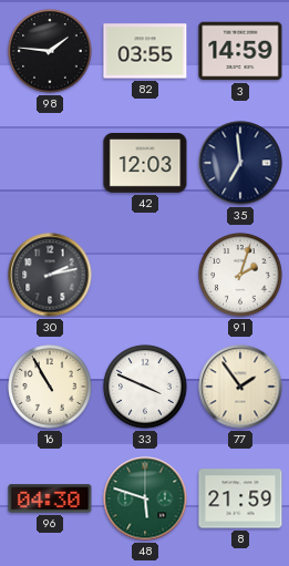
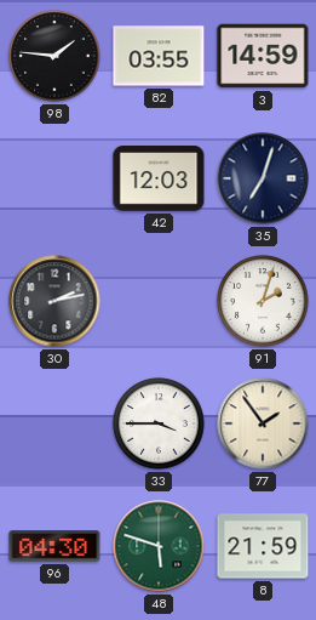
35: 6:59 -> 7:03
16: 10:55 -> none
33: 3:49 -> 3:45
